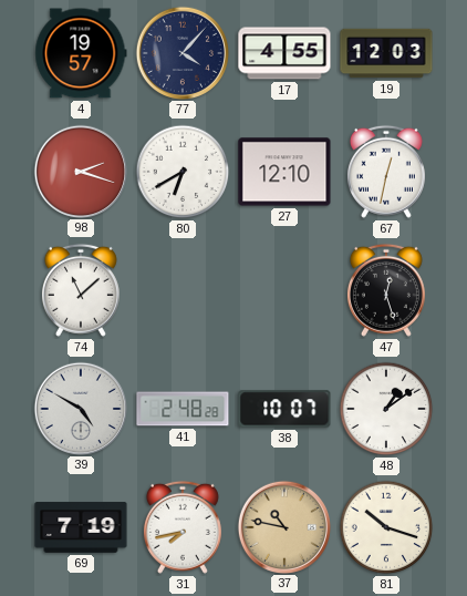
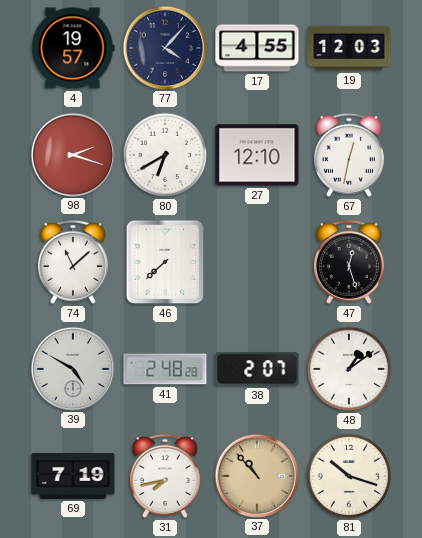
46: none -> 7:38
38: 10:07 -> 2:07
37: 10:47 -> 10:53
